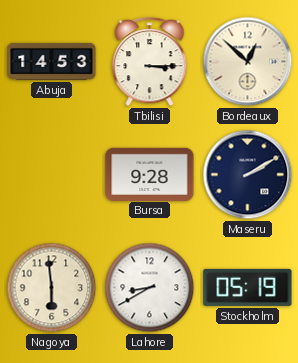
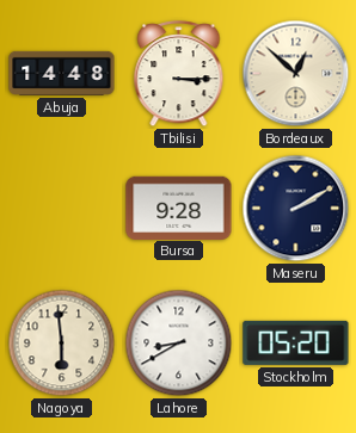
Abuja: 14:53 -> 14:48
Stockholm: 05:19 -> 05:20
